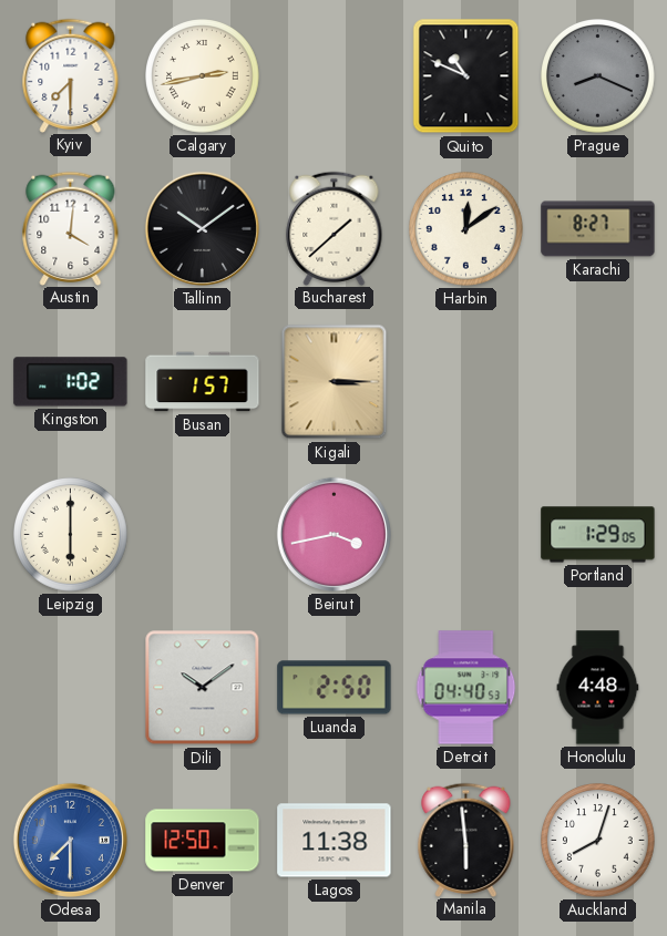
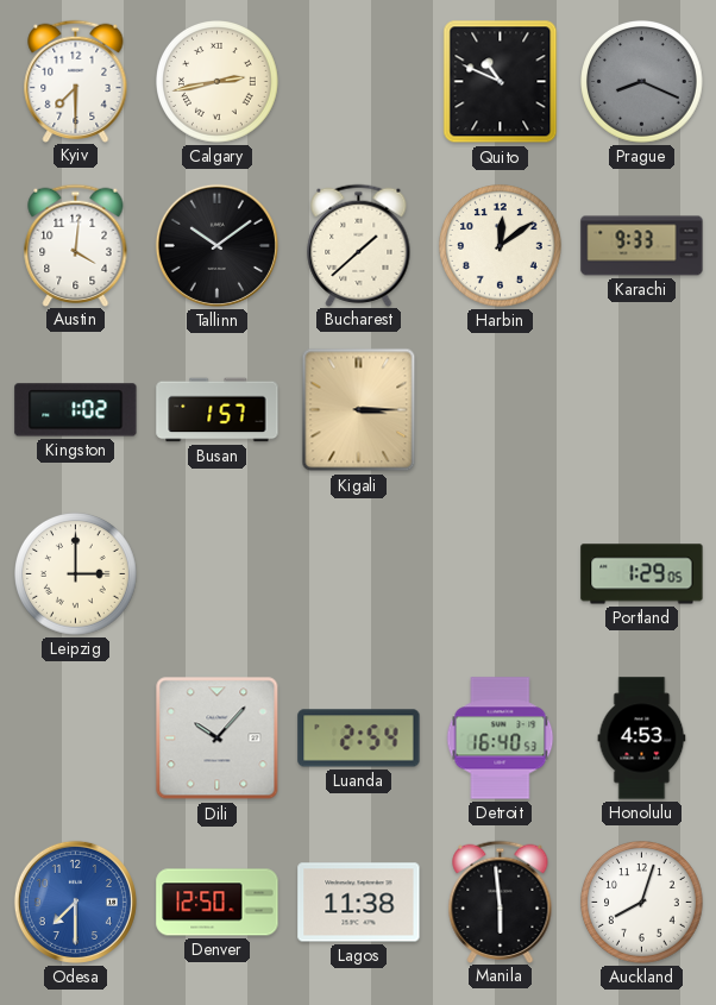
Karachi: 8:27 -> 9:33
Leipzig: 6:00 -> 3:00
Beirut: 3:43 -> none
Dili: 10:09 -> 10:07
Luanda: 2:50 -> 2:54
Detroit: 04:40 -> 16:40
Honolulu: 4:48 -> 4:53
